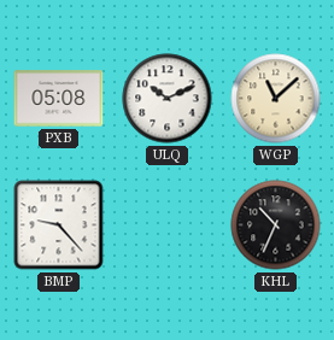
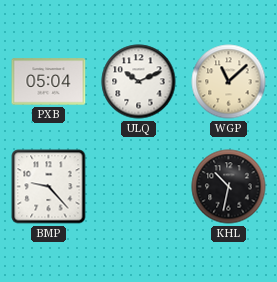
PXB: 05:08 -> 05:04
KHL: 10:34 -> 10:32
